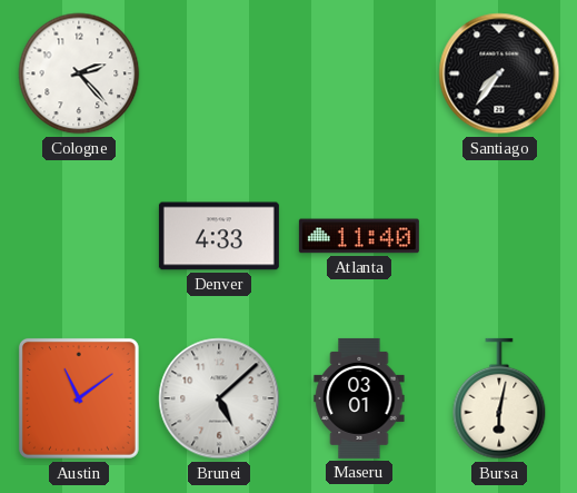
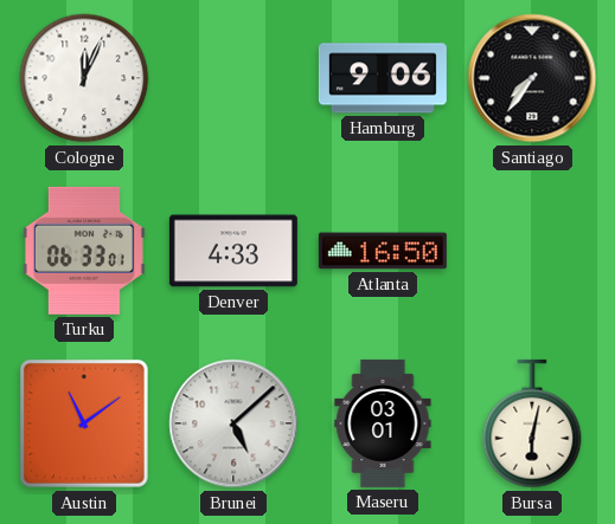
Cologne: 2:23 -> 12:04
Hamburg: none -> 9:06
Turku: none -> 06:33
Atlanta: 11:40 -> 16:50
